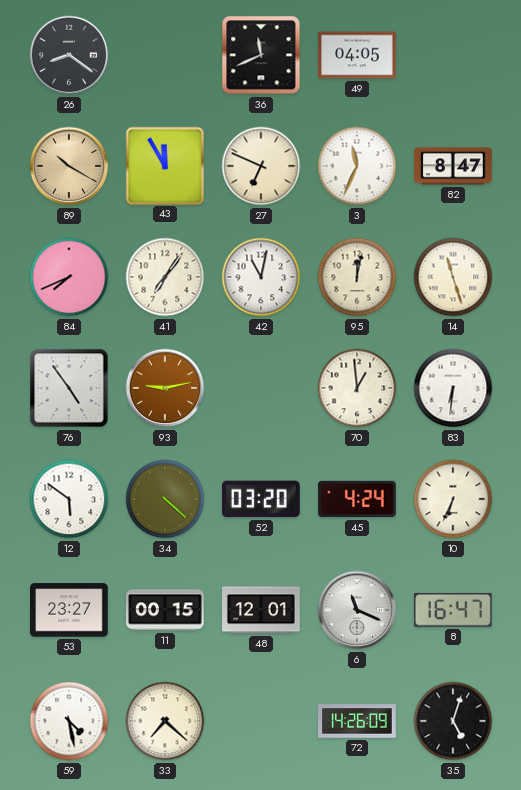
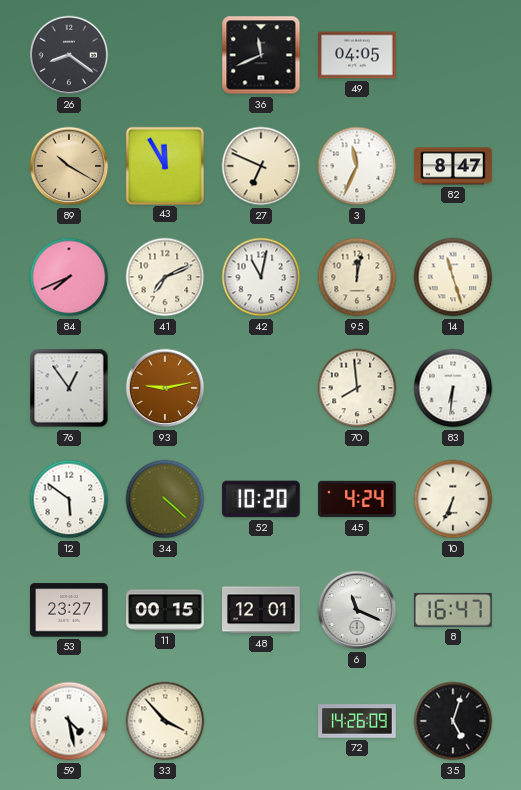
41: 7:06 -> 7:11
76: 4:54 -> 12:54
70: 12:59 -> 7:59
52: 03:20 -> 10:20
33: 7:22 -> 3:53
